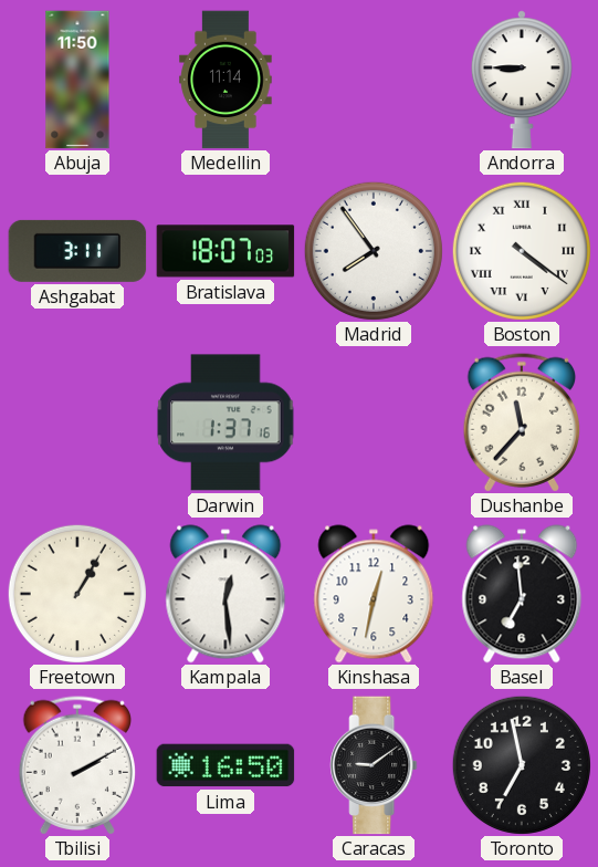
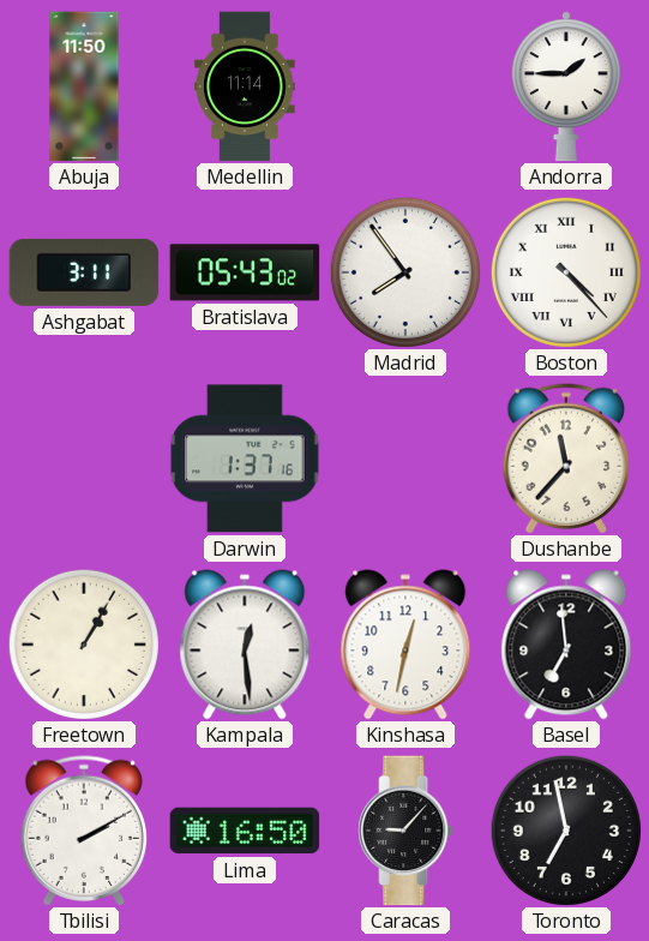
Andorra: 8:45 -> 1:45
Bratislava: 18:07 -> 05:43
Boston: 4:21 -> 4:23
Caracas: 9:09 -> 9:07
